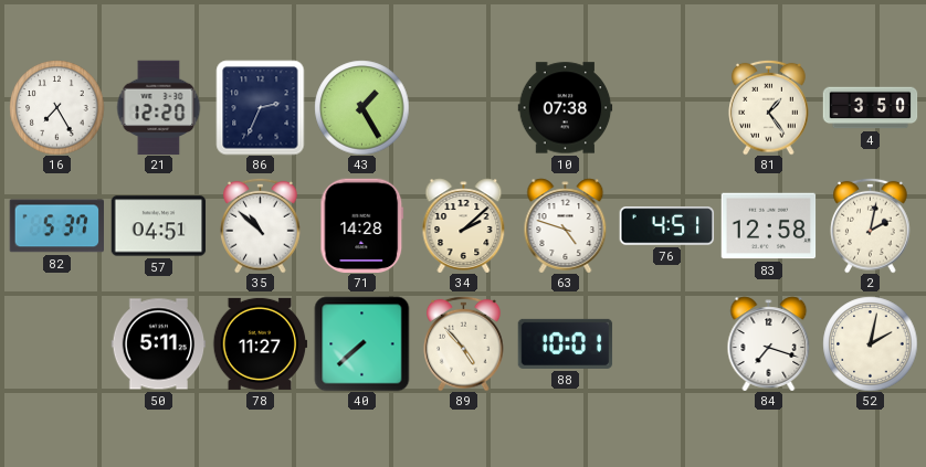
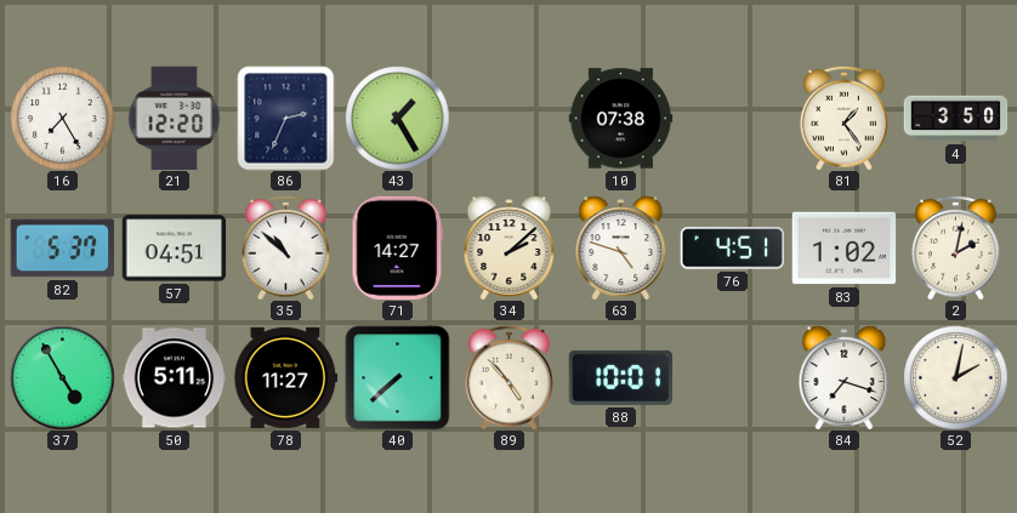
71: 14:28 -> 14:27
83: 12:58 -> 1:02
37: none -> 4:55
